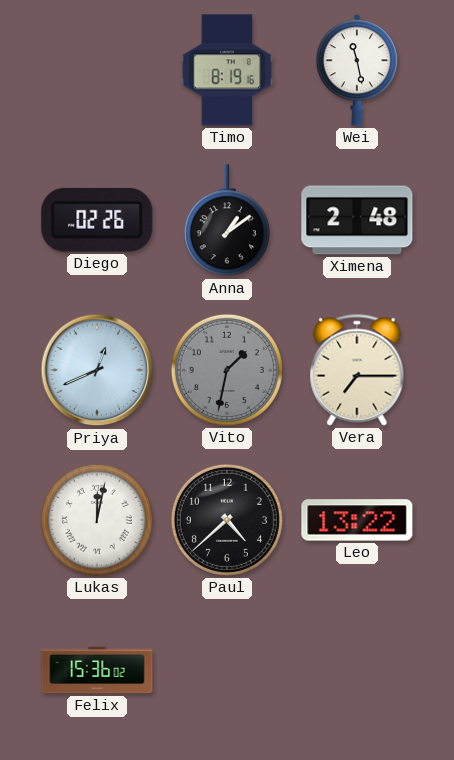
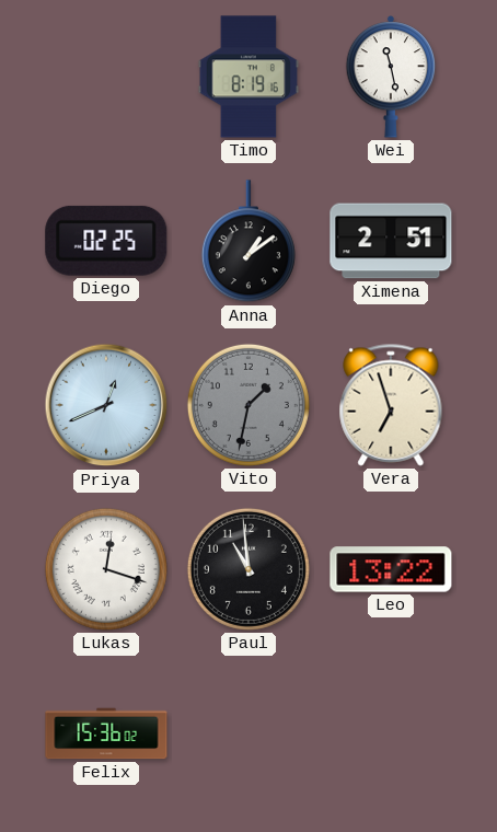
Diego: 02:26 -> 02:25
Ximena: 2:48 -> 2:51
Vera: 7:15 -> 6:57
Lukas: 12:02 -> 12:18
Paul: 4:38 -> 10:59
